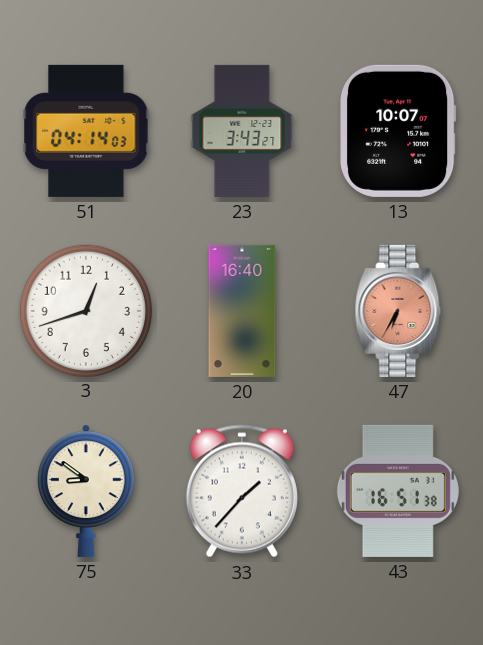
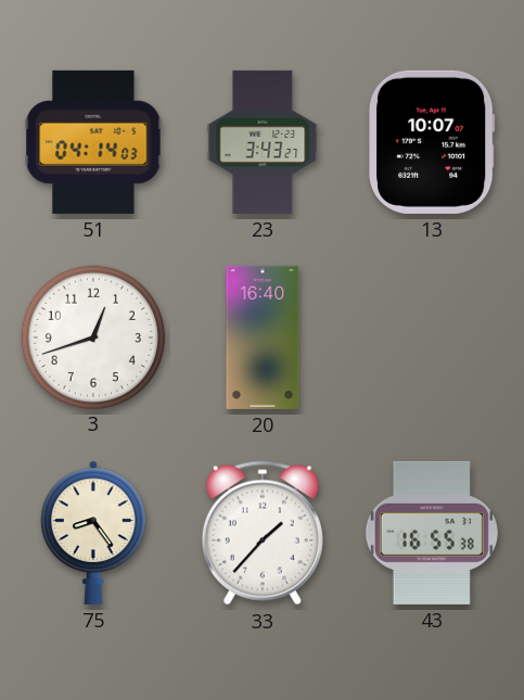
47: 6:35 -> none
75: 8:51 -> 8:24
43: 16:51 -> 16:55
